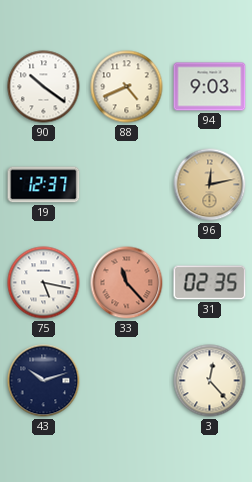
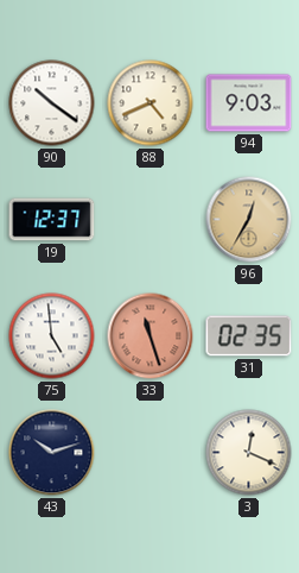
96: 12:13 -> 12:35
75: 5:17 -> 4:59
33: 11:23 -> 11:27
3: 12:23 -> 12:19
